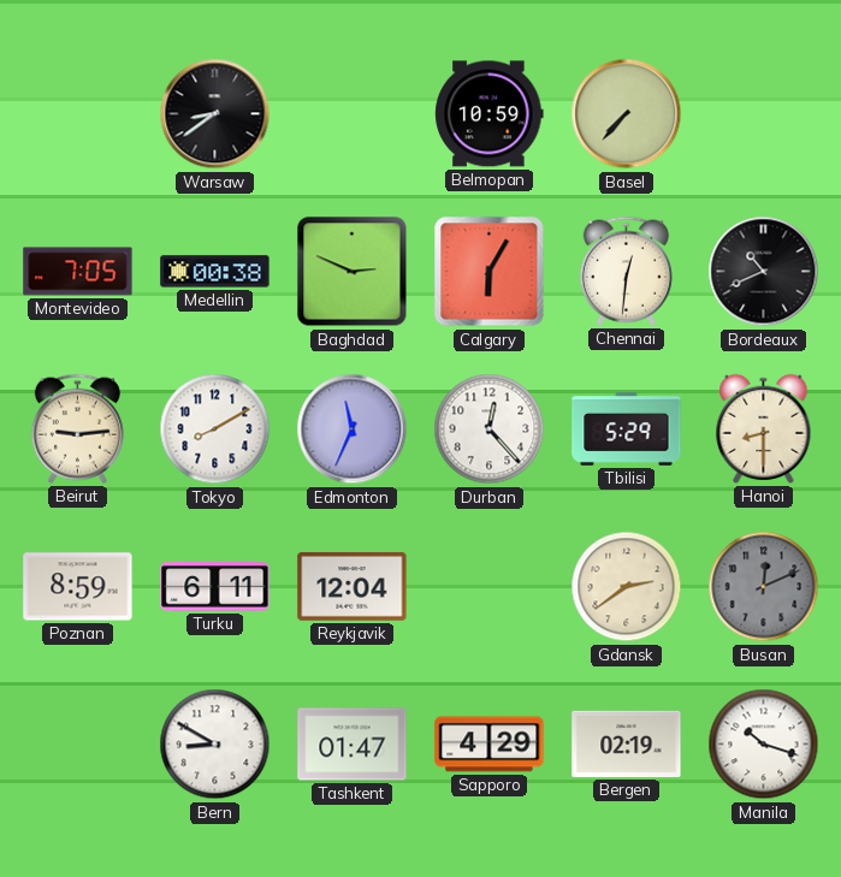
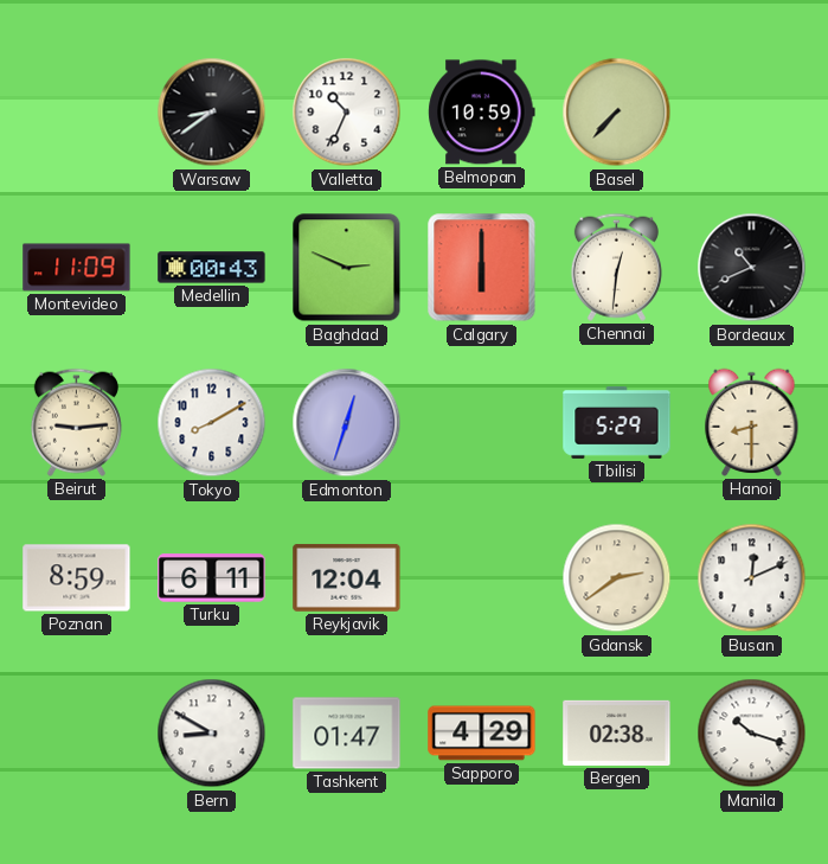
Valletta: none -> 10:34
Montevideo: 7:05 -> 11:09
Medellin: 00:38 -> 00:43
Calgary: 6:05 -> 6:00
Edmonton: 11:34 -> 12:33
Durban: 12:23 -> none
Busan dial: grey -> white
Bergen: 02:19 -> 02:38
